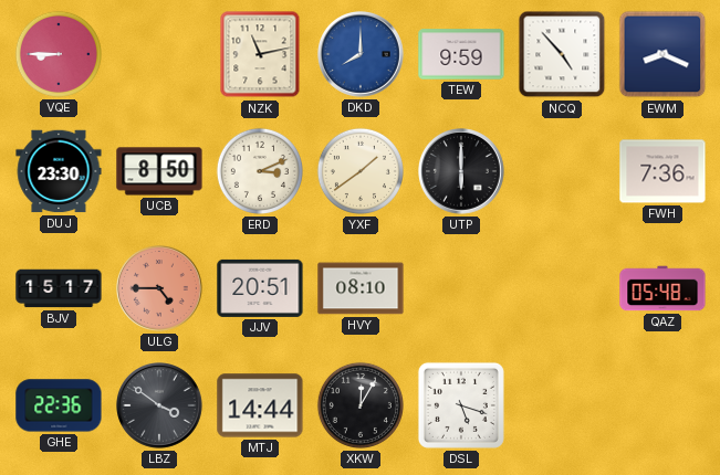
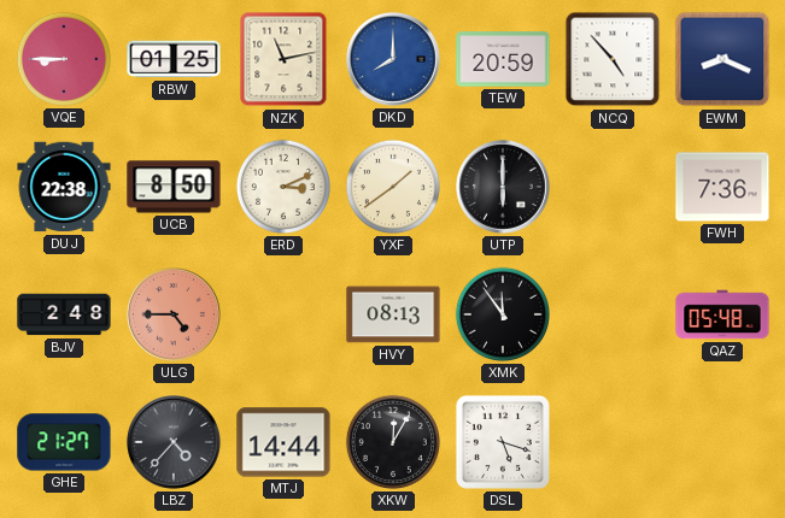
RBW: none -> 01:25
TEW: 9:59 -> 20:59
DUJ: 23:30 -> 22:38
BJV: 15:17 -> 2:48
JJV: 20:51 -> none
HVY: 08:10 -> 08:13
XMK: none -> 11:54
GHE: 22:36 -> 21:27
LBZ: 3:51 -> 4:37
